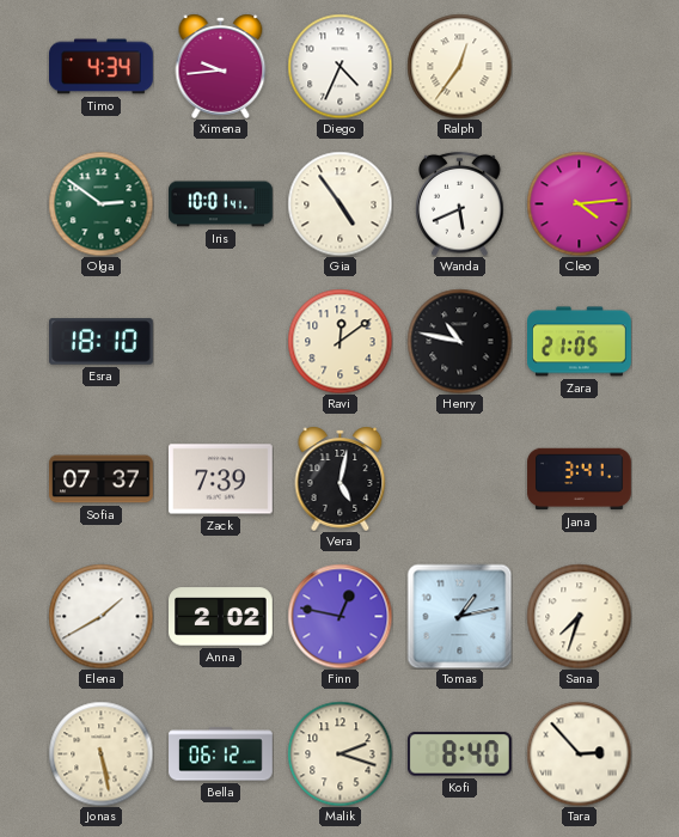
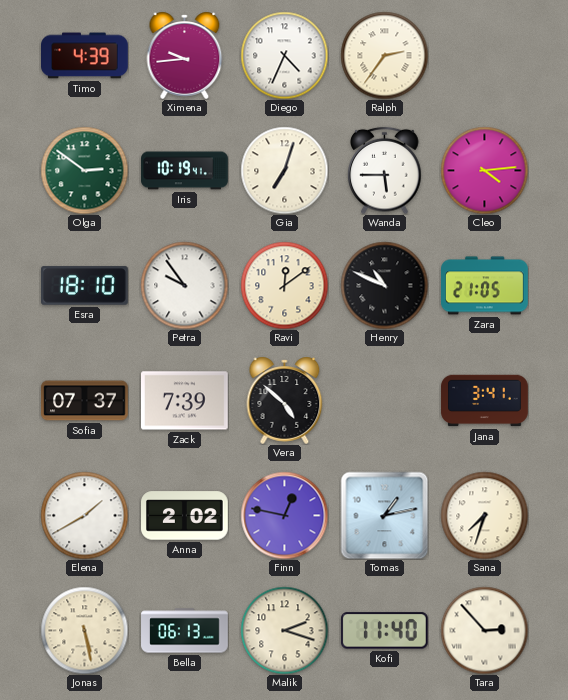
Timo: 4:34 -> 4:39
Ralph: 12:36 -> 2:36
Iris: 10:01 -> 10:19
Gia: 4:54 -> 7:03
Wanda: 5:41 -> 5:45
Petra: none -> 9:54
Henry: 10:47 -> 10:49
Vera: 5:02 -> 4:52
Bella: 06:12 -> 06:13
Kofi: 8:40 -> 11:40
